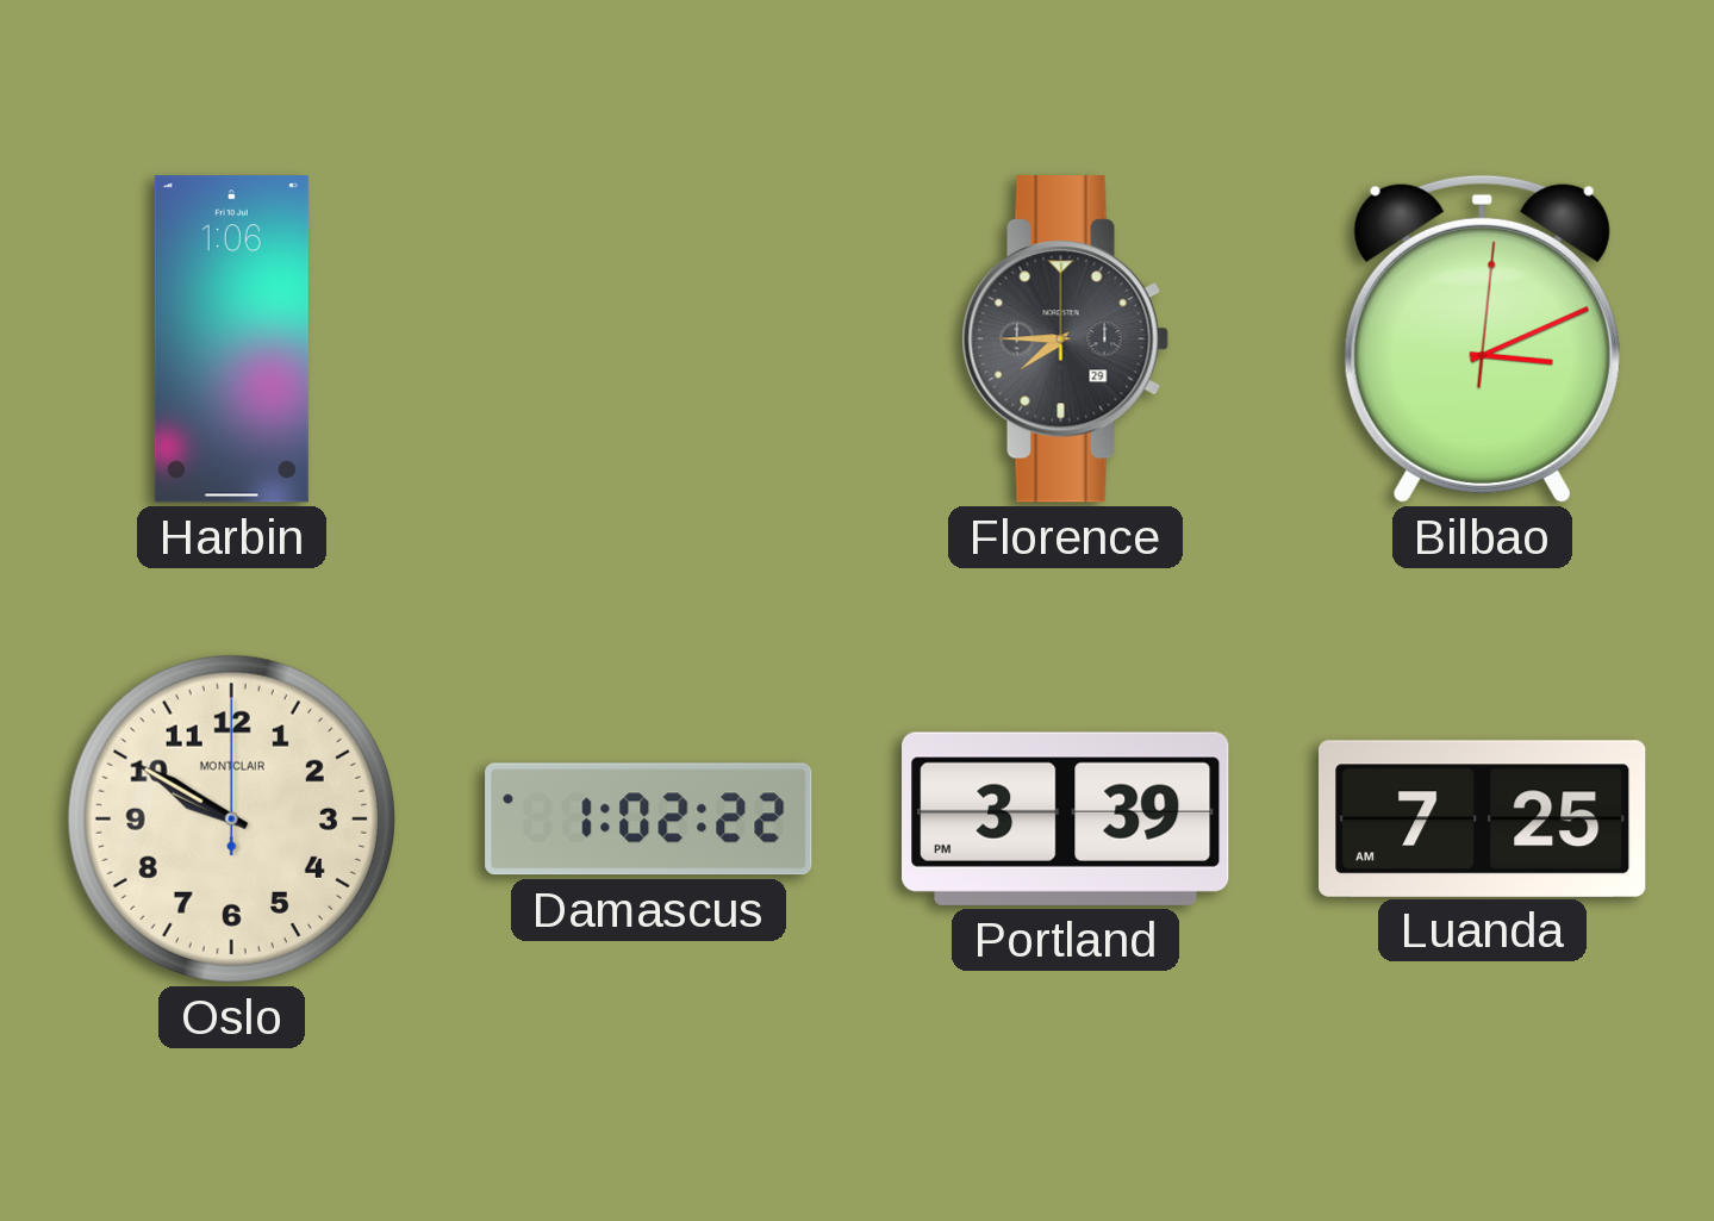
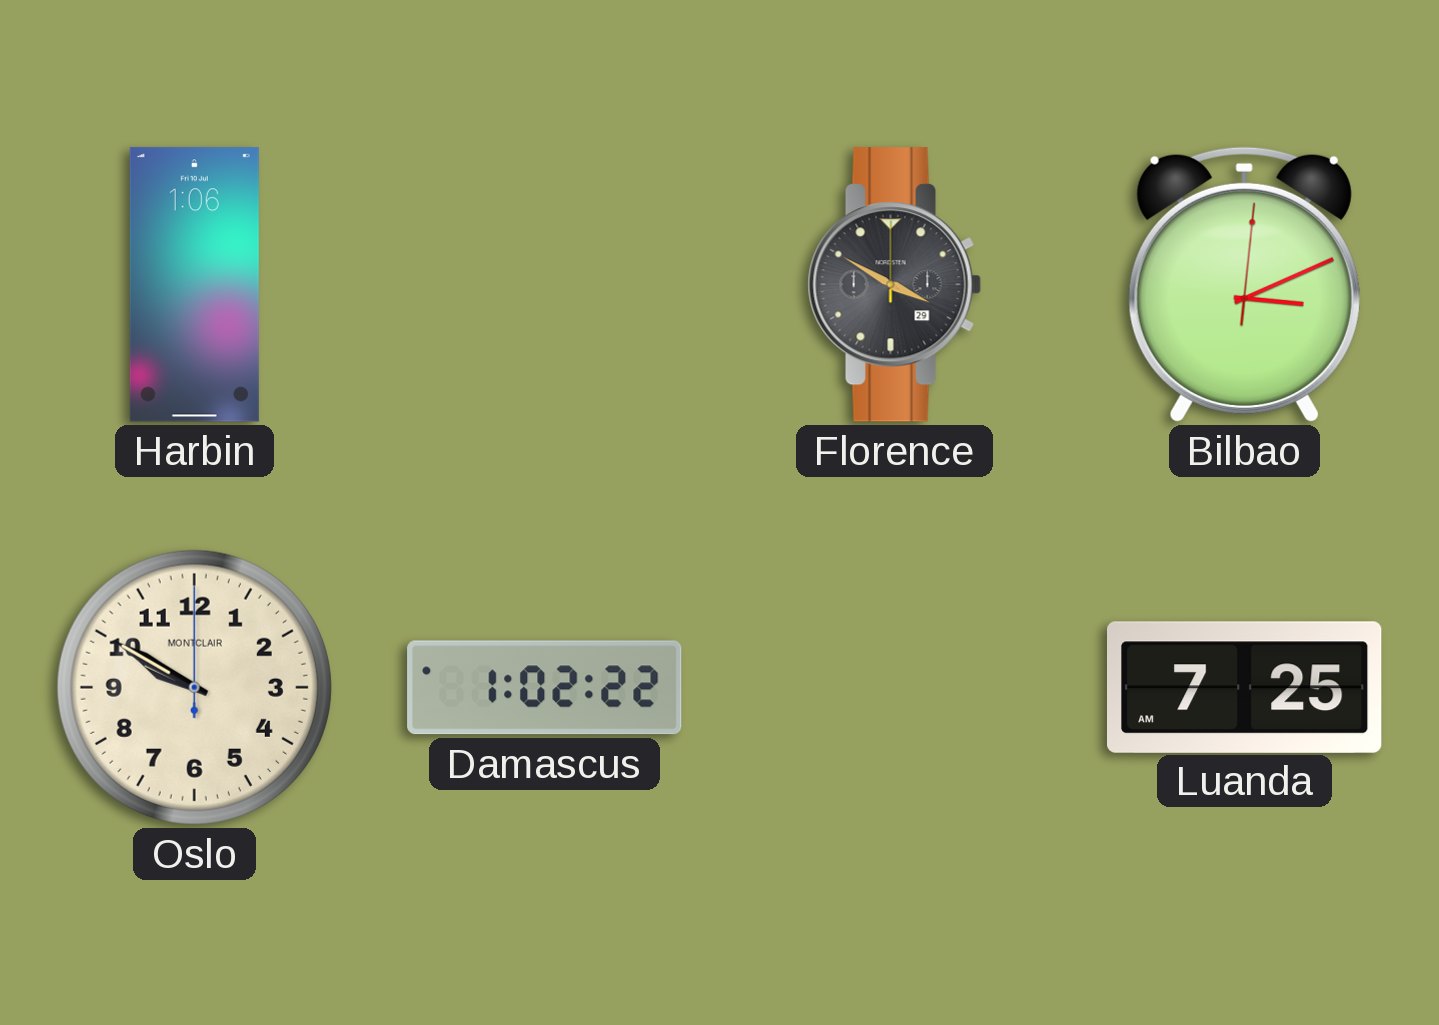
Florence: 7:45 -> 3:50
Portland: 3:39 -> none
